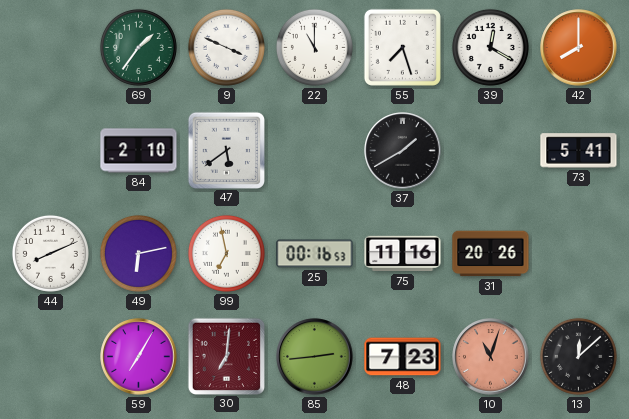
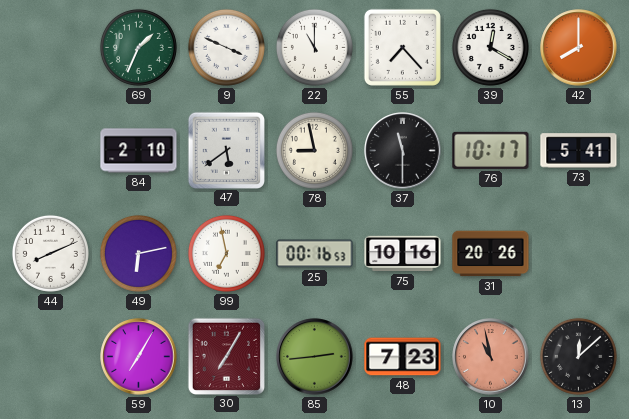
69: 1:36 -> 1:34
55: 7:27 -> 7:23
78: none -> 8:58
37: 1:40 -> 11:30
76: none -> 10:17
75: 11:16 -> 10:16
30: 7:01 -> 7:05
10: 11:03 -> 10:58
